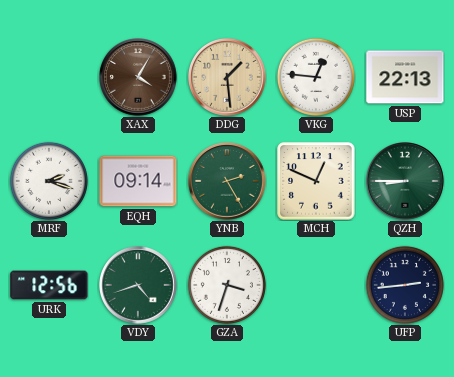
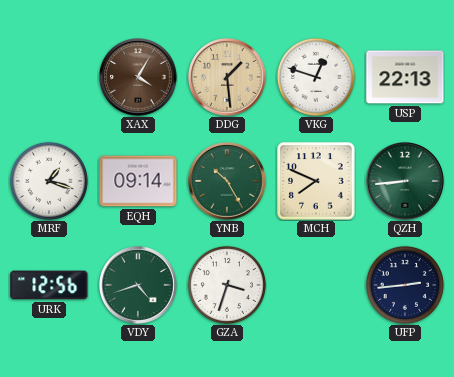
VKG: 12:46 -> 12:48
MRF: 2:18 -> 1:18
YNB: 2:25 -> 10:25
MCH: 12:49 -> 7:49
QZH: 8:45 -> 8:44
